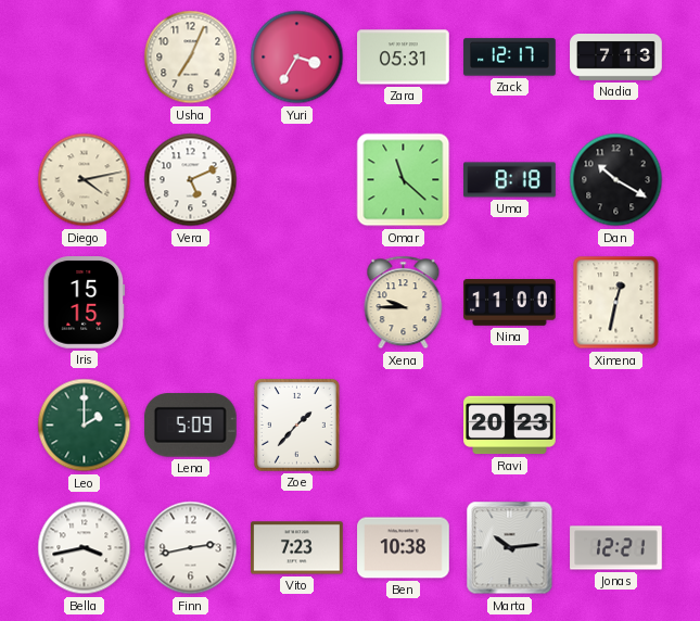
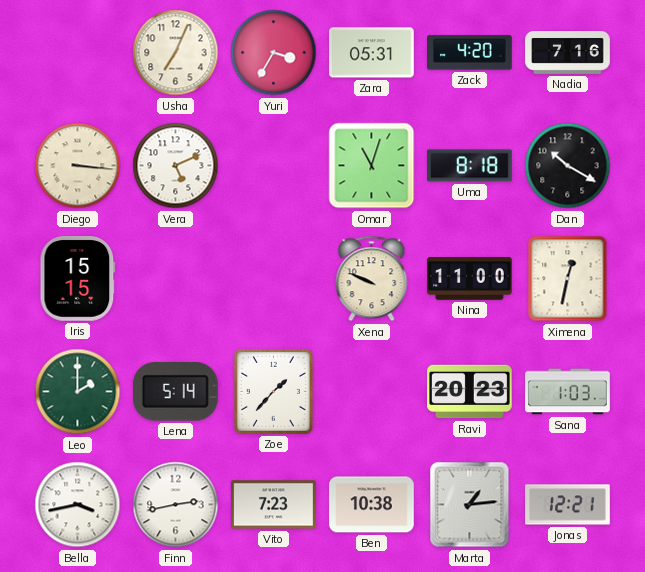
Zack: 12:17 -> 4:20
Nadia: 7:13 -> 7:16
Diego: 4:13 -> 3:16
Omar: 11:22 -> 11:03
Xena: 9:45 -> 9:49
Lena: 5:09 -> 5:14
Sana: none -> 1:03
Marta: 10:14 -> 1:14
